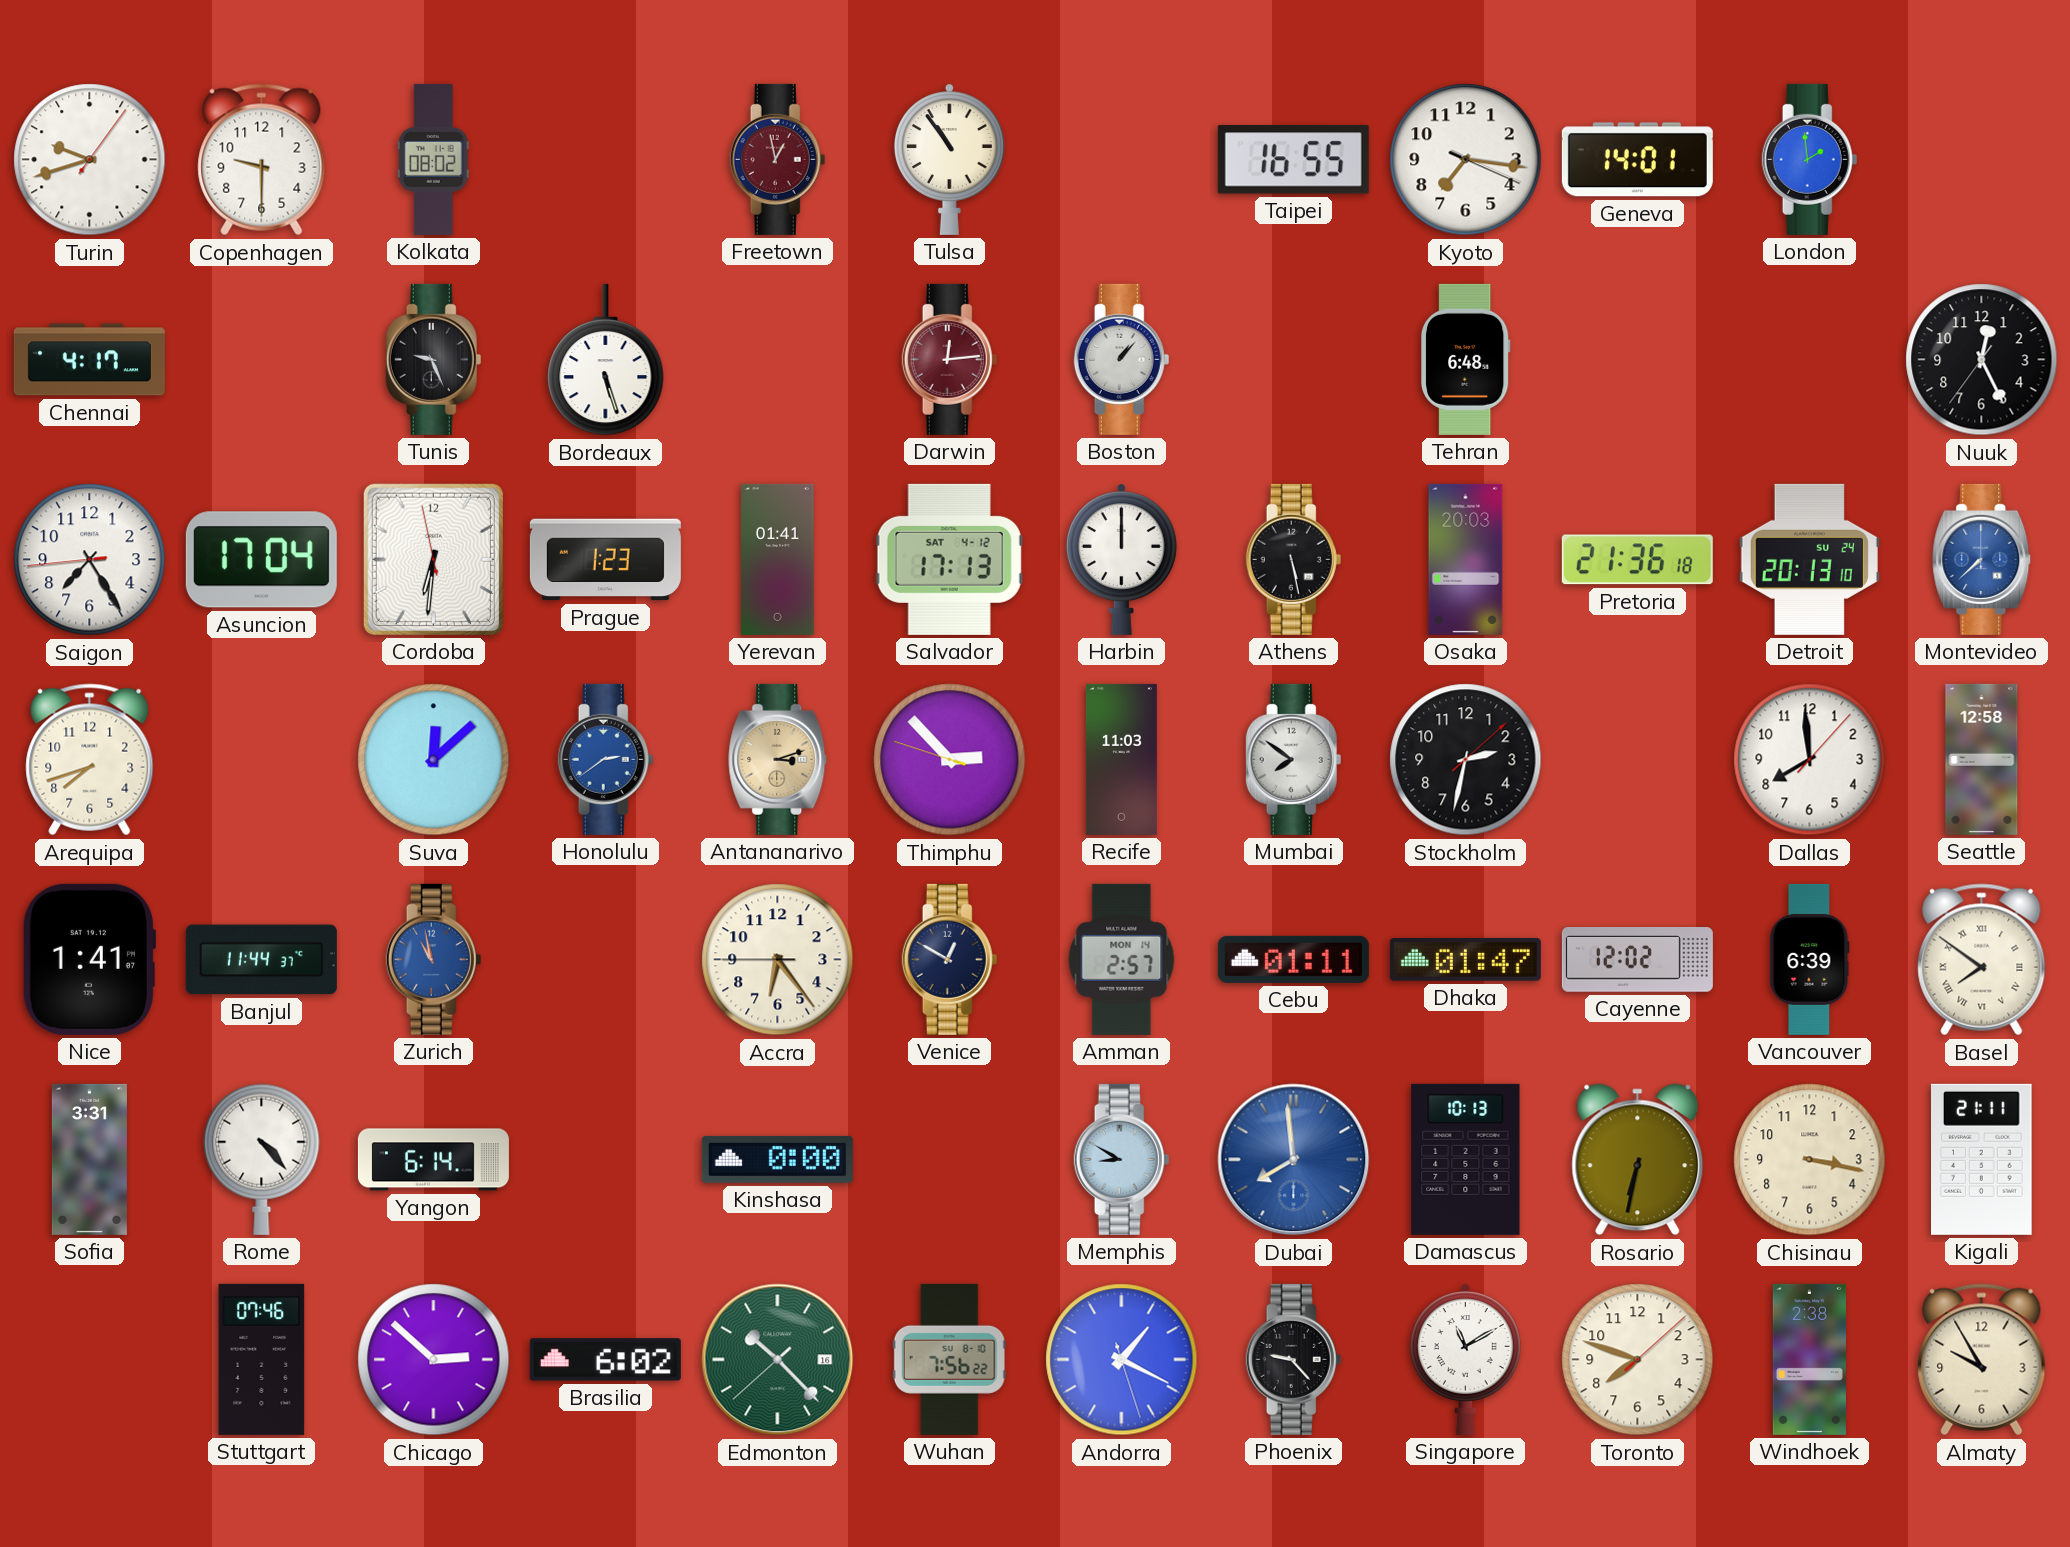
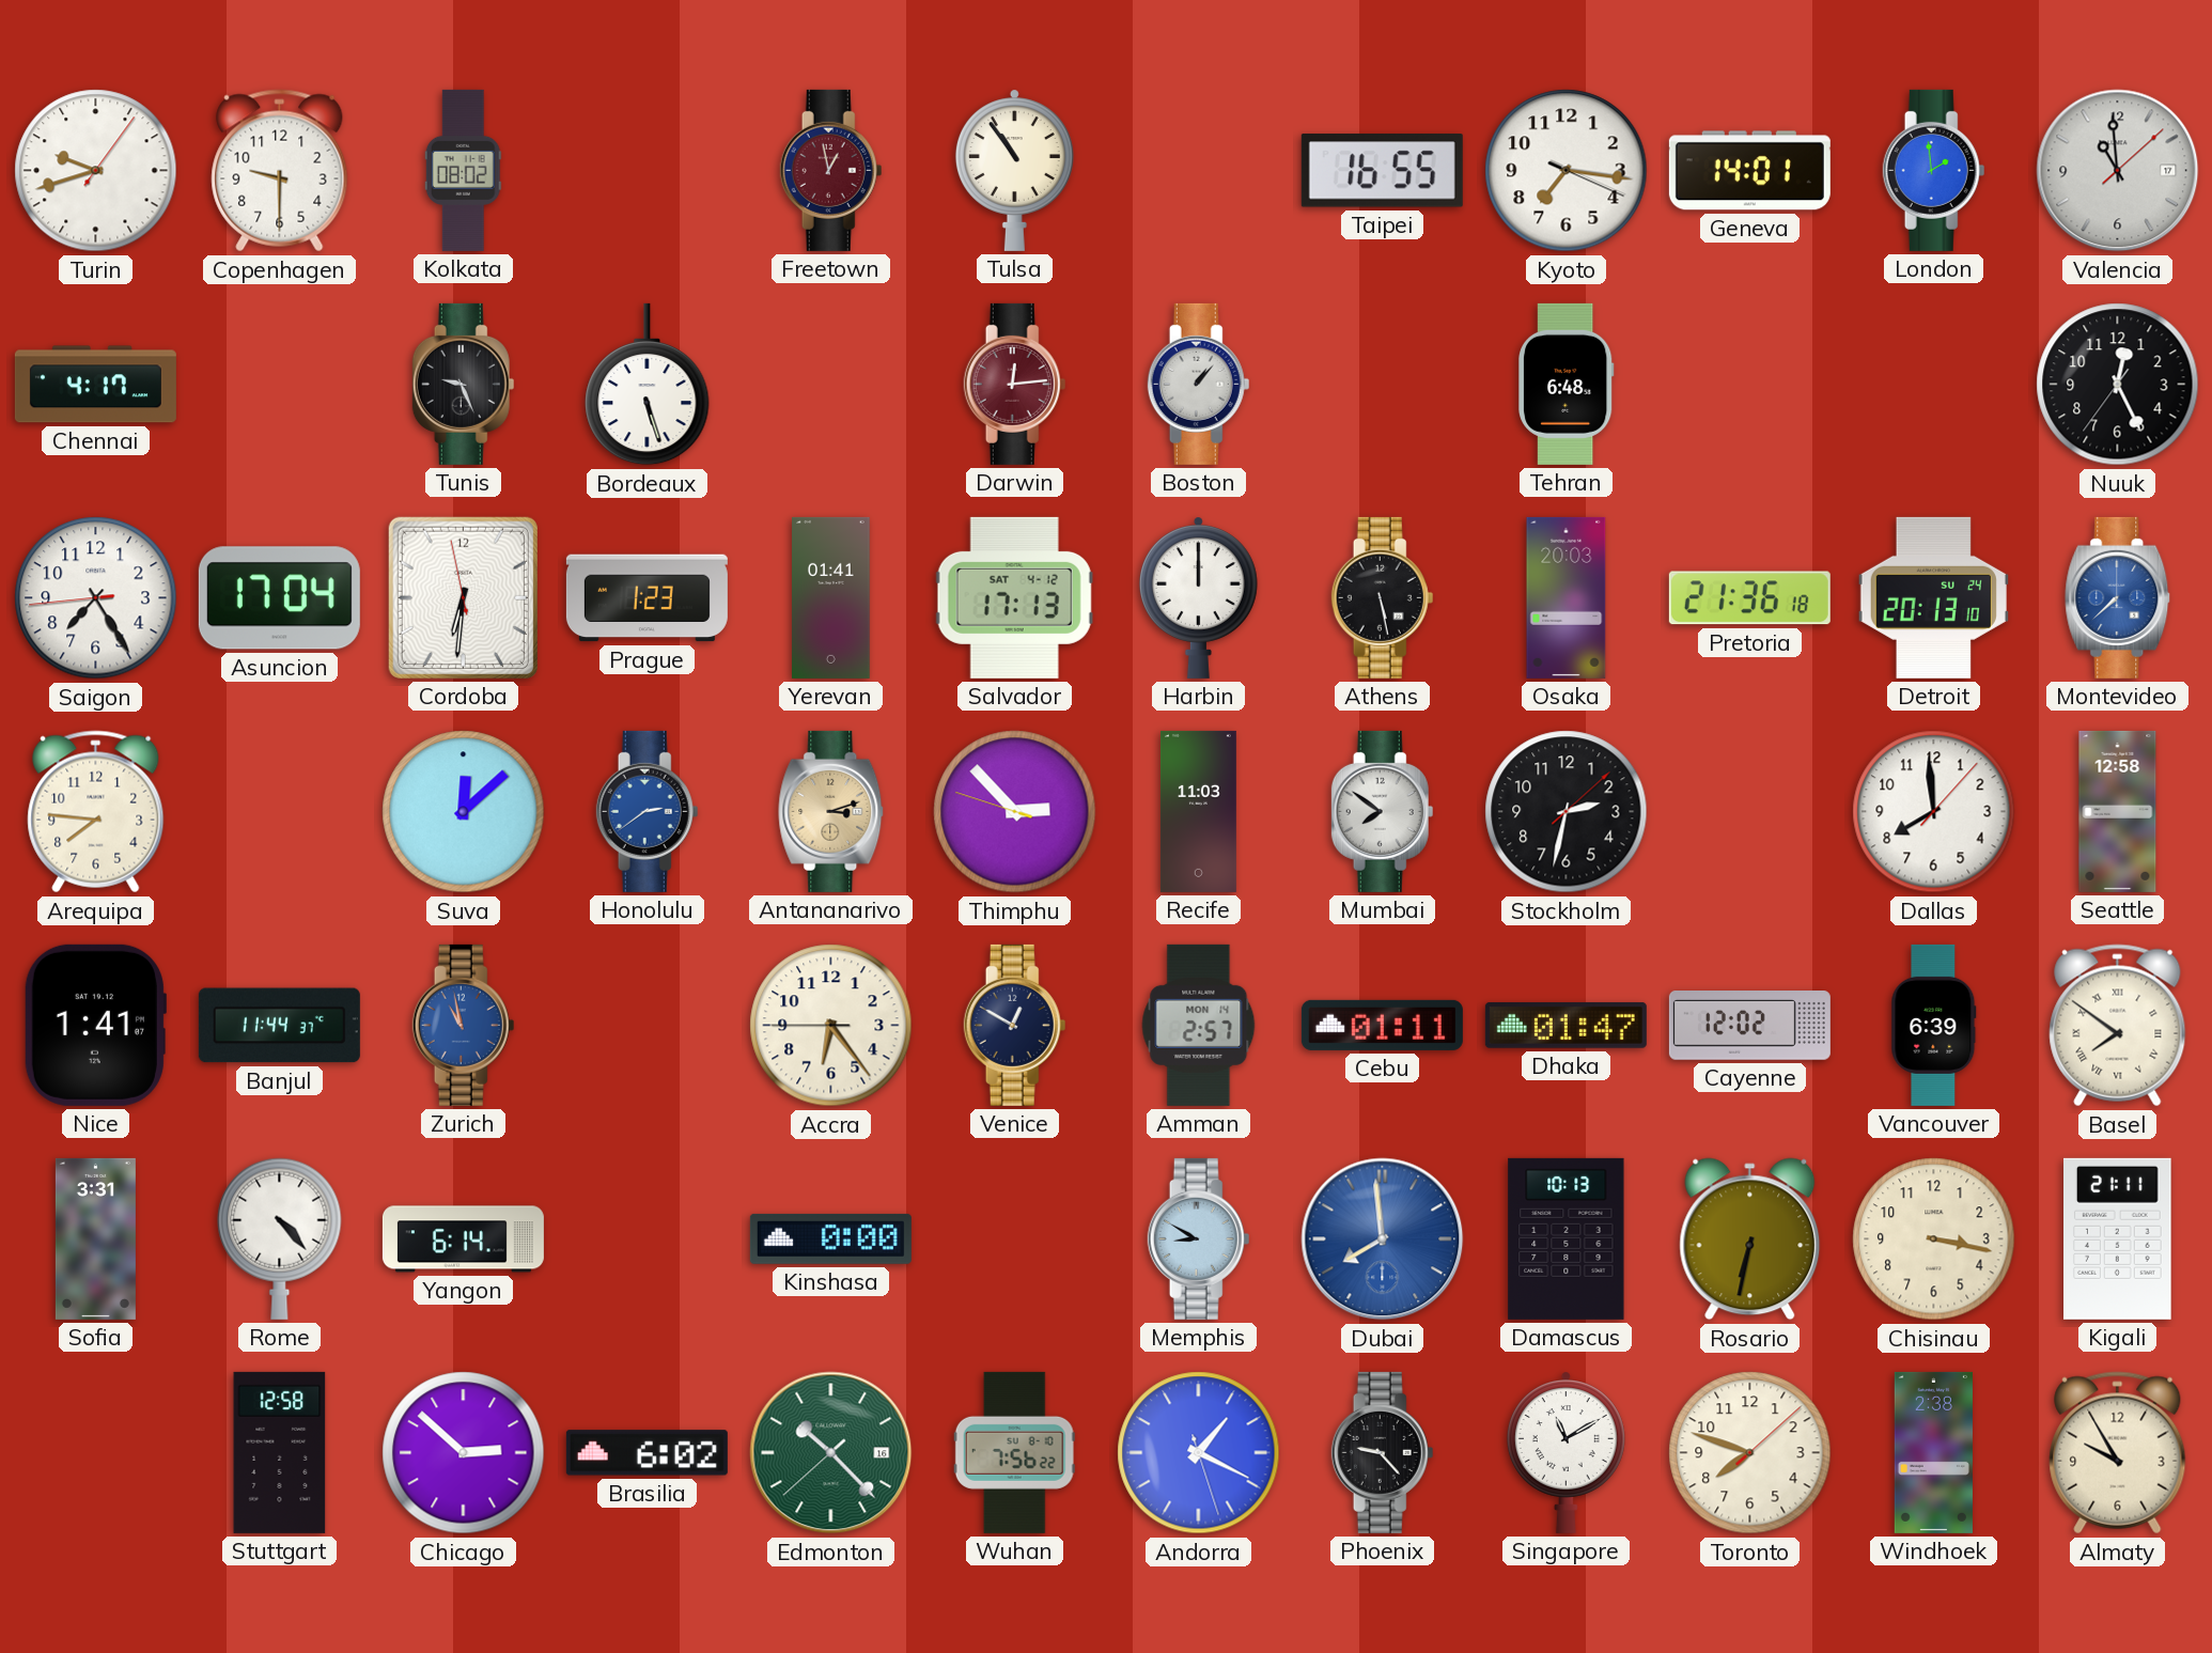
Valencia: none -> 10:59
Arequipa: 7:42 -> 7:46
Stuttgart: 07:46 -> 12:58
